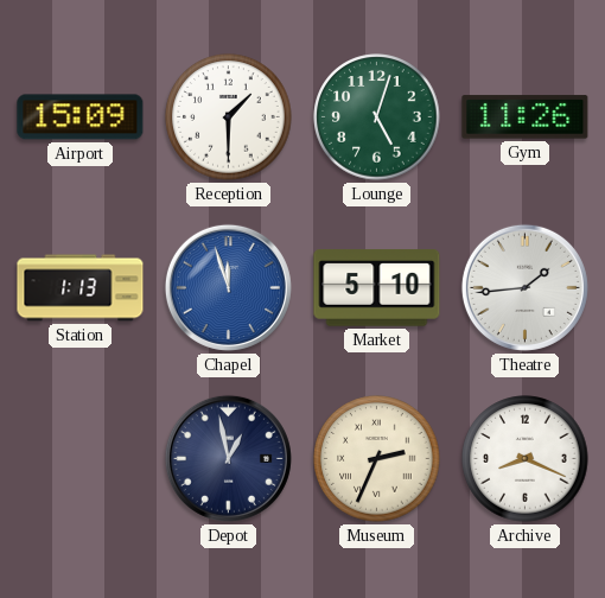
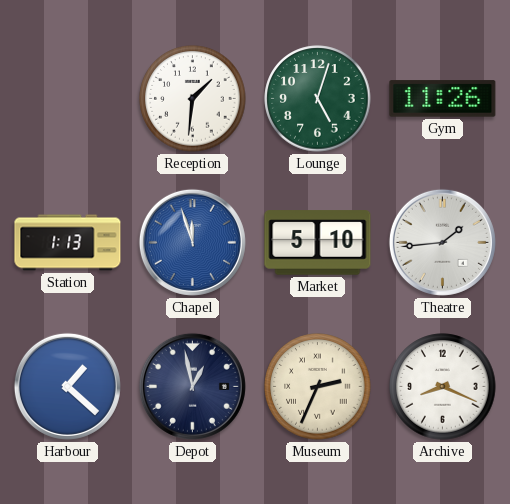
Airport: 15:09 -> none
Reception: 1:30 -> 1:31
Harbour: none -> 1:22
